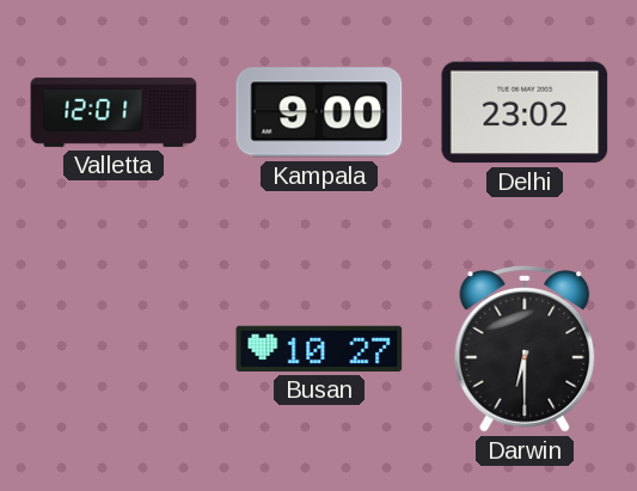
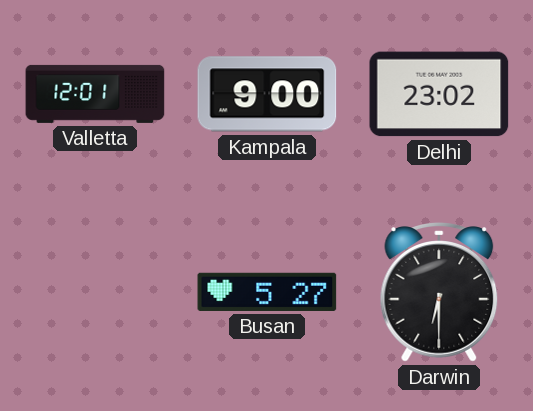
Busan: 10:27 -> 5:27
